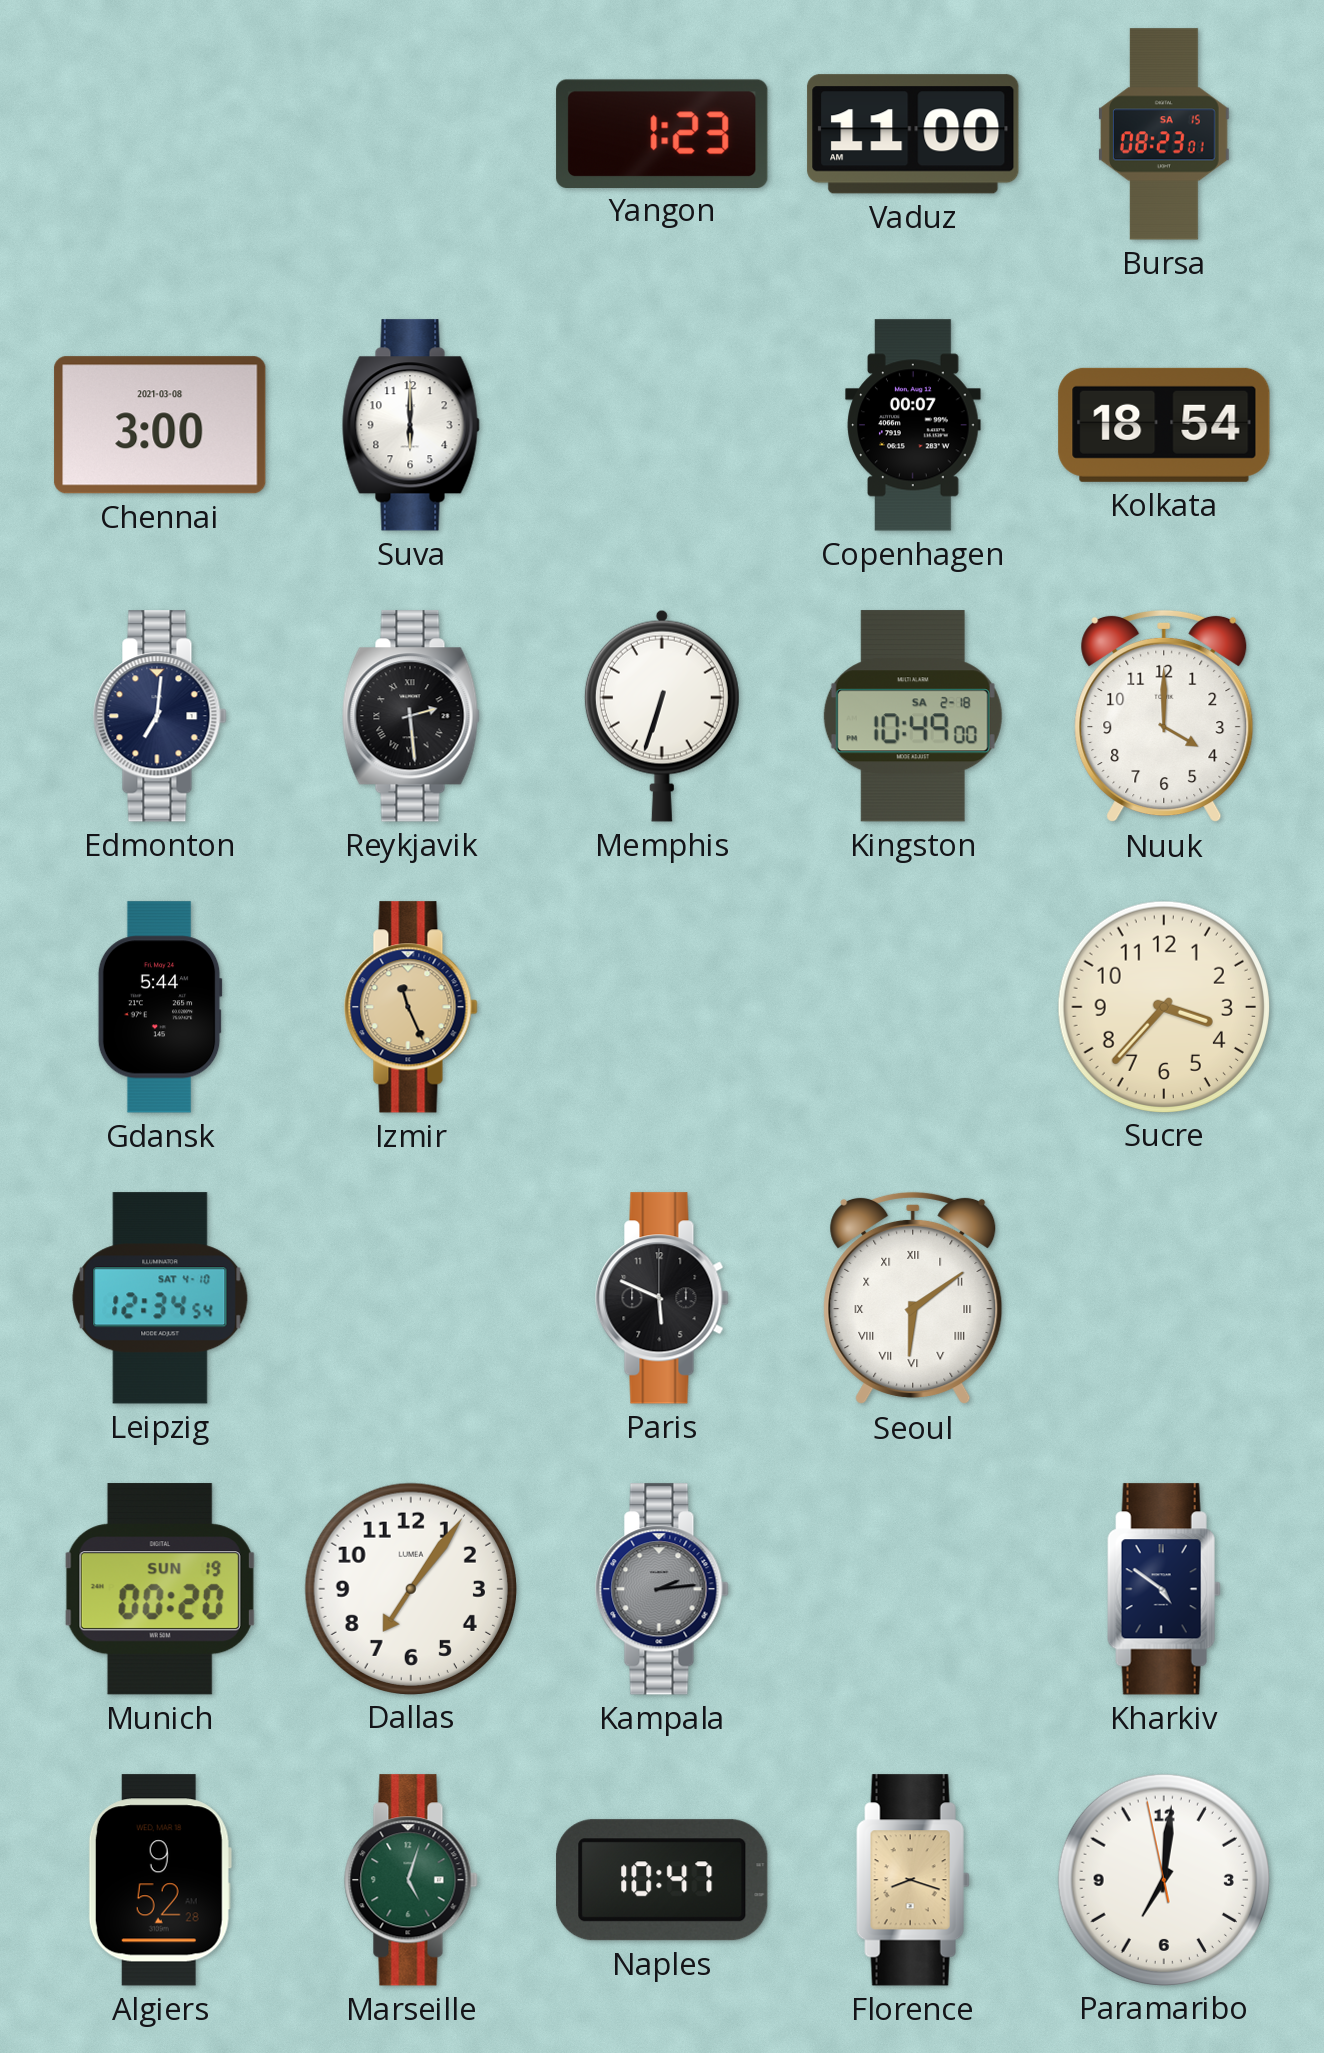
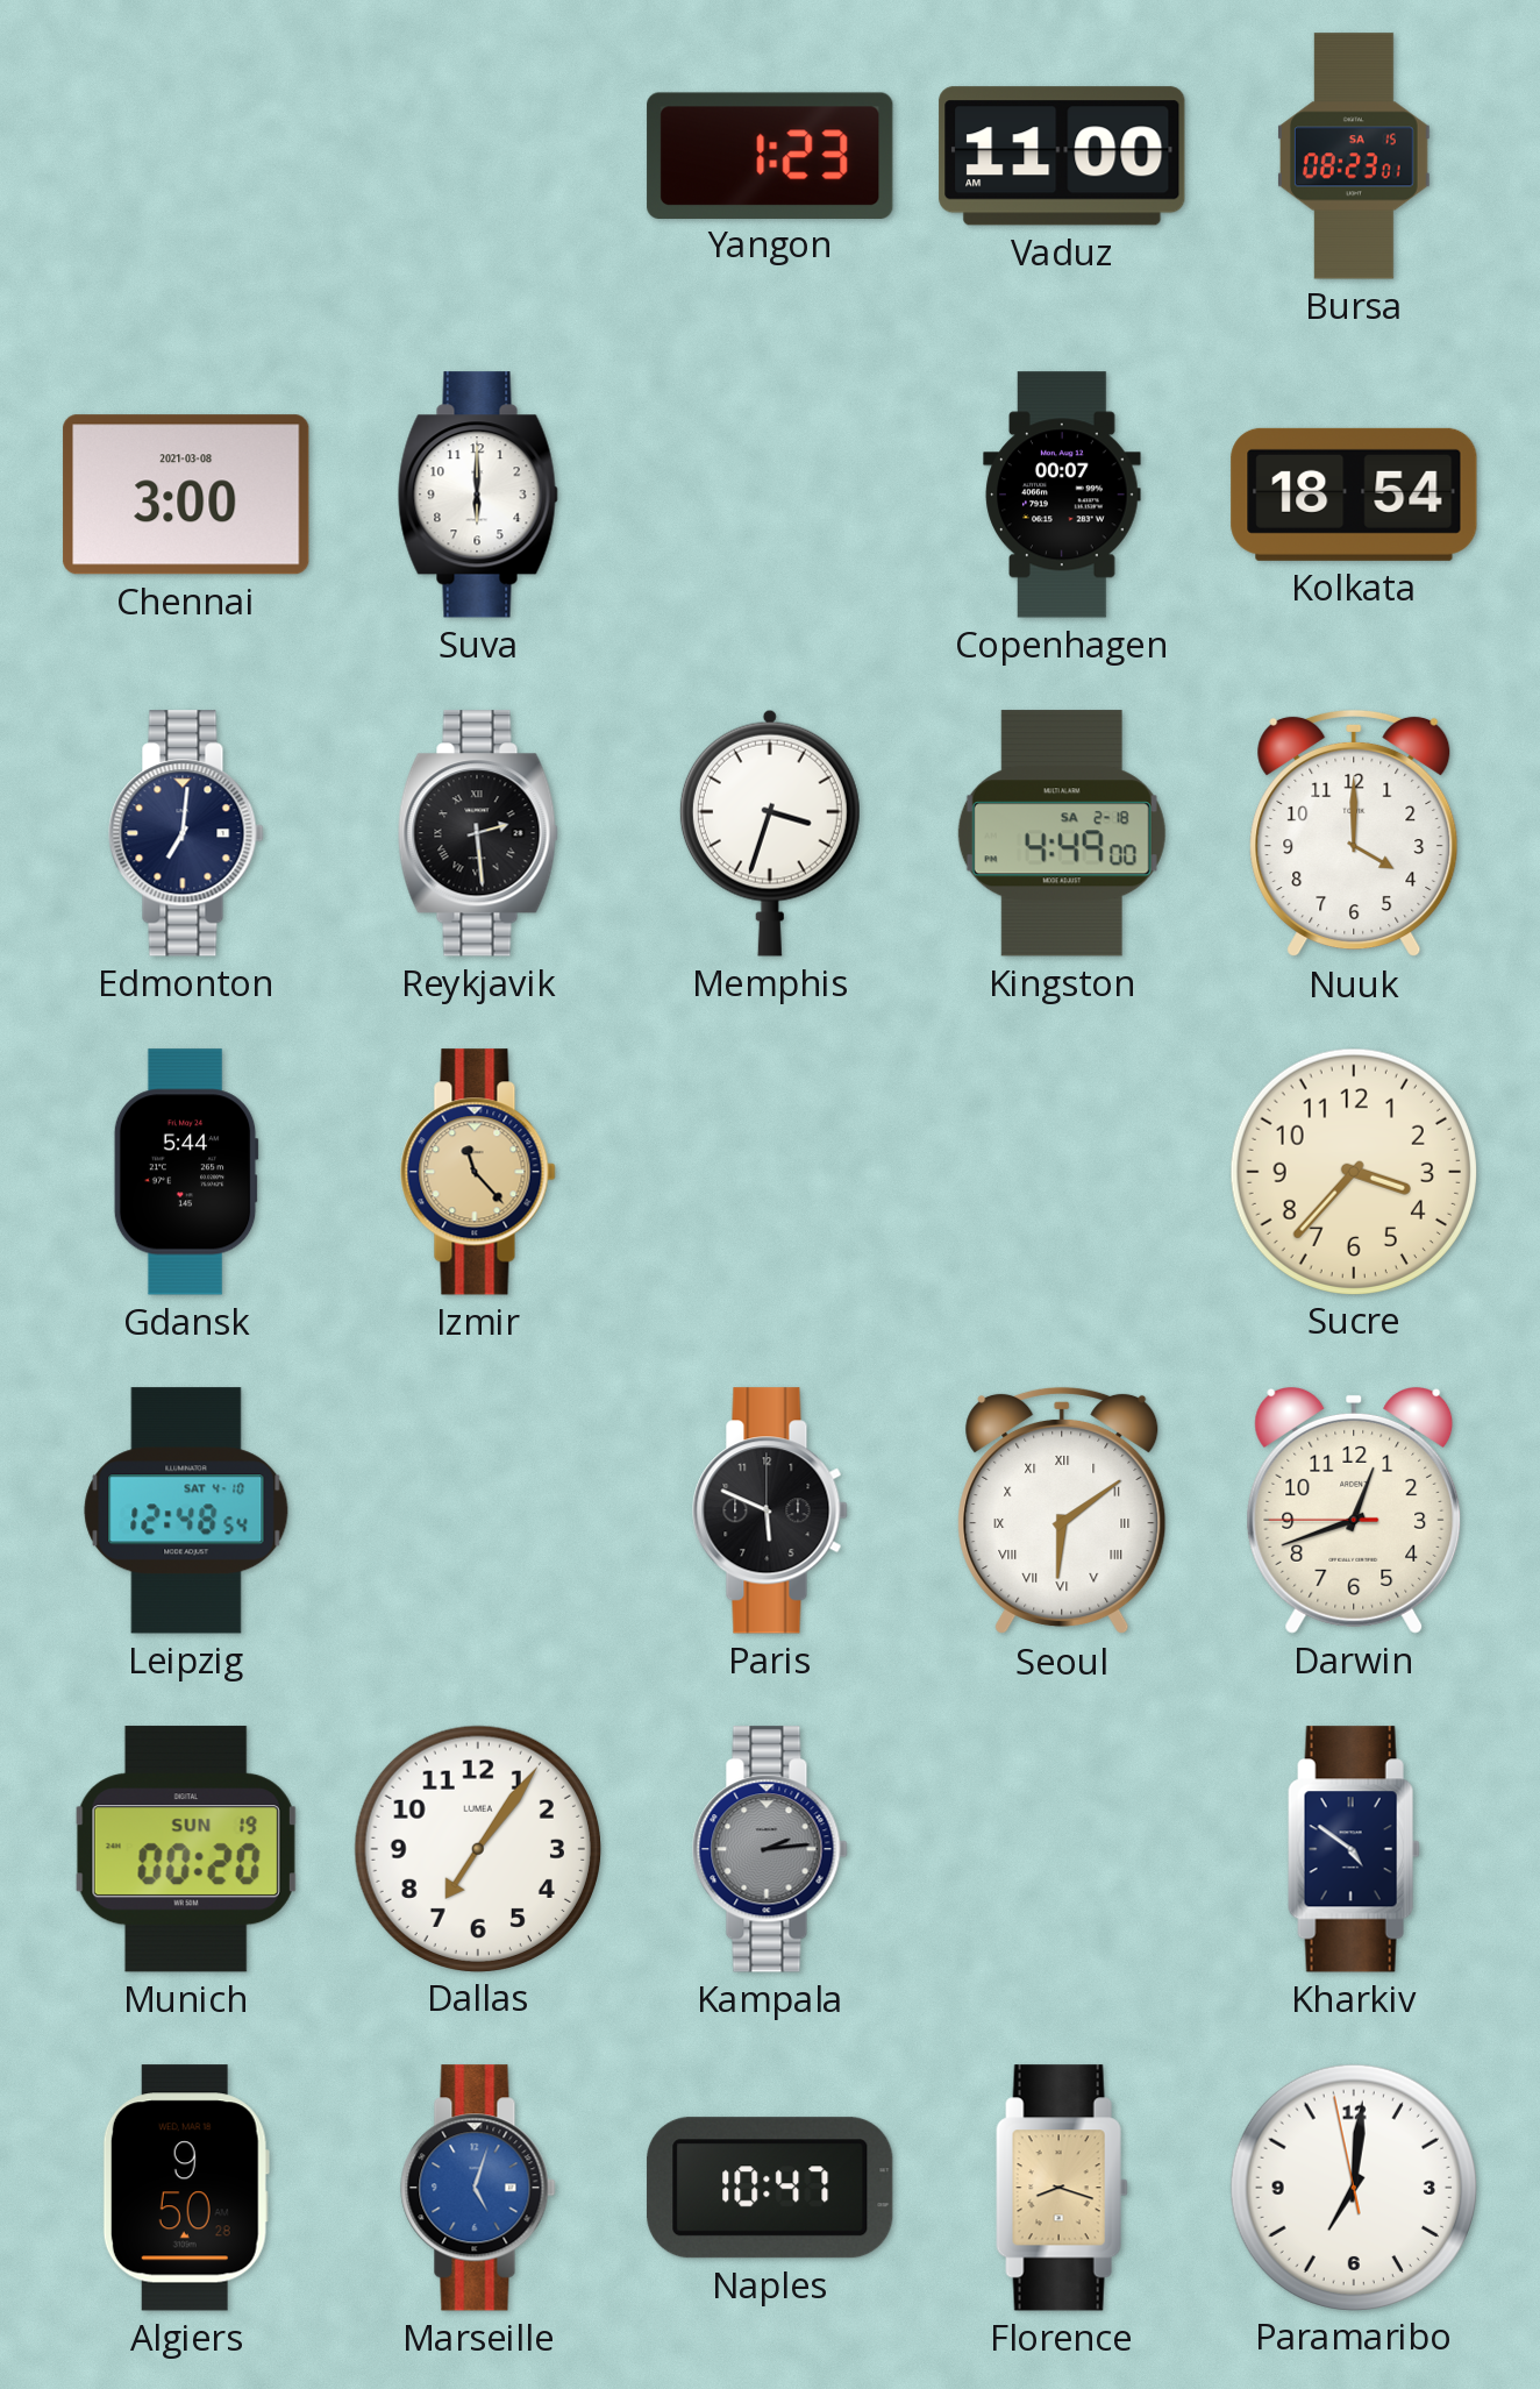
Memphis: 6:33 -> 3:33
Kingston: 10:49 -> 4:49
Izmir: 11:26 -> 11:23
Leipzig: 12:34 -> 12:48
Darwin: none -> 12:41
Algiers: 9:52 -> 9:50
Marseille dial: green -> blue
